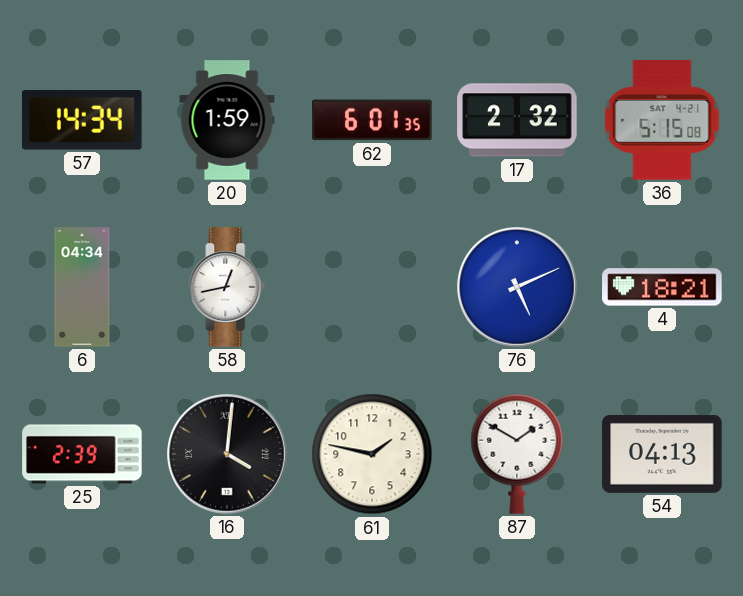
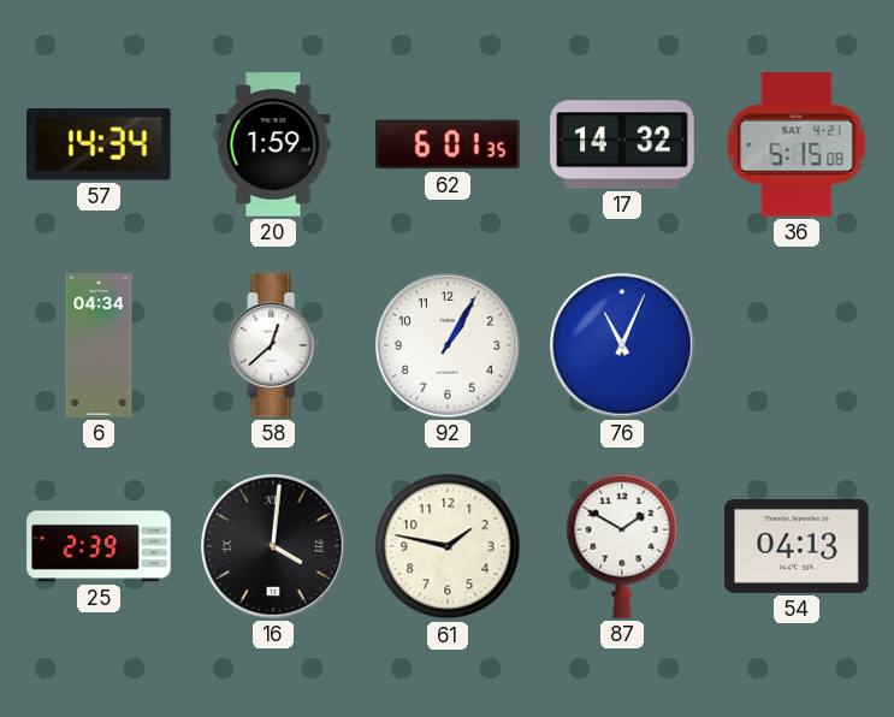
17: 2:32 -> 14:32
58: 12:43 -> 12:38
92: none -> 1:05
76: 5:11 -> 11:04
4: 18:21 -> none
